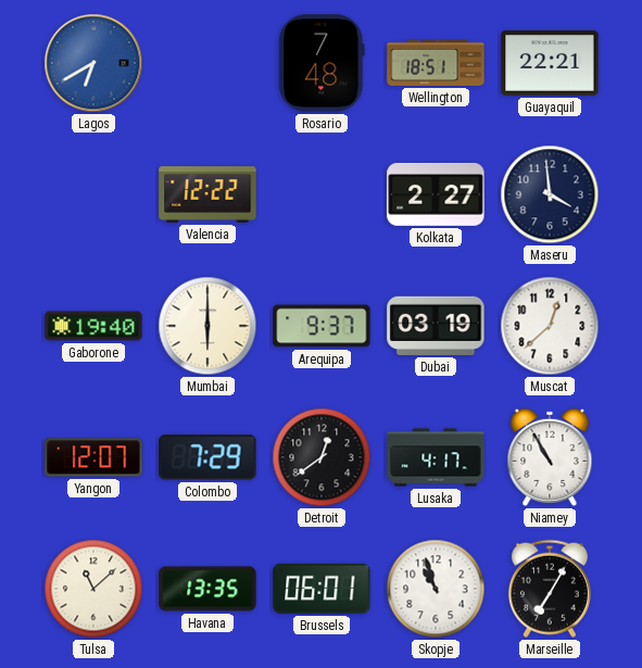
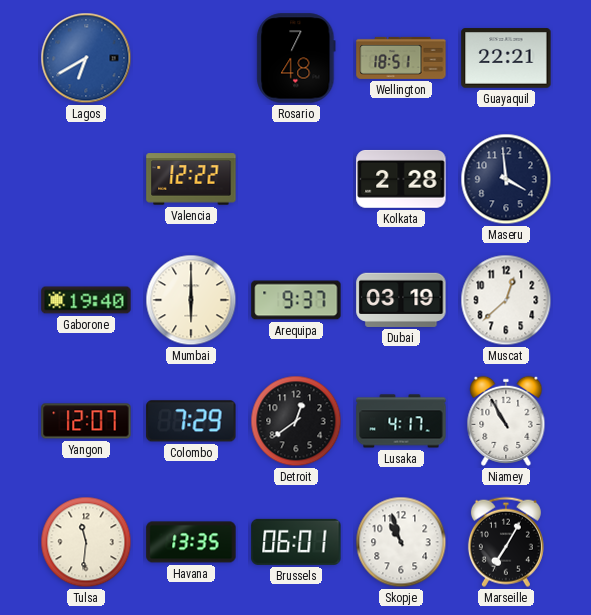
Kolkata: 2:27 -> 2:28
Tulsa: 11:08 -> 11:31
